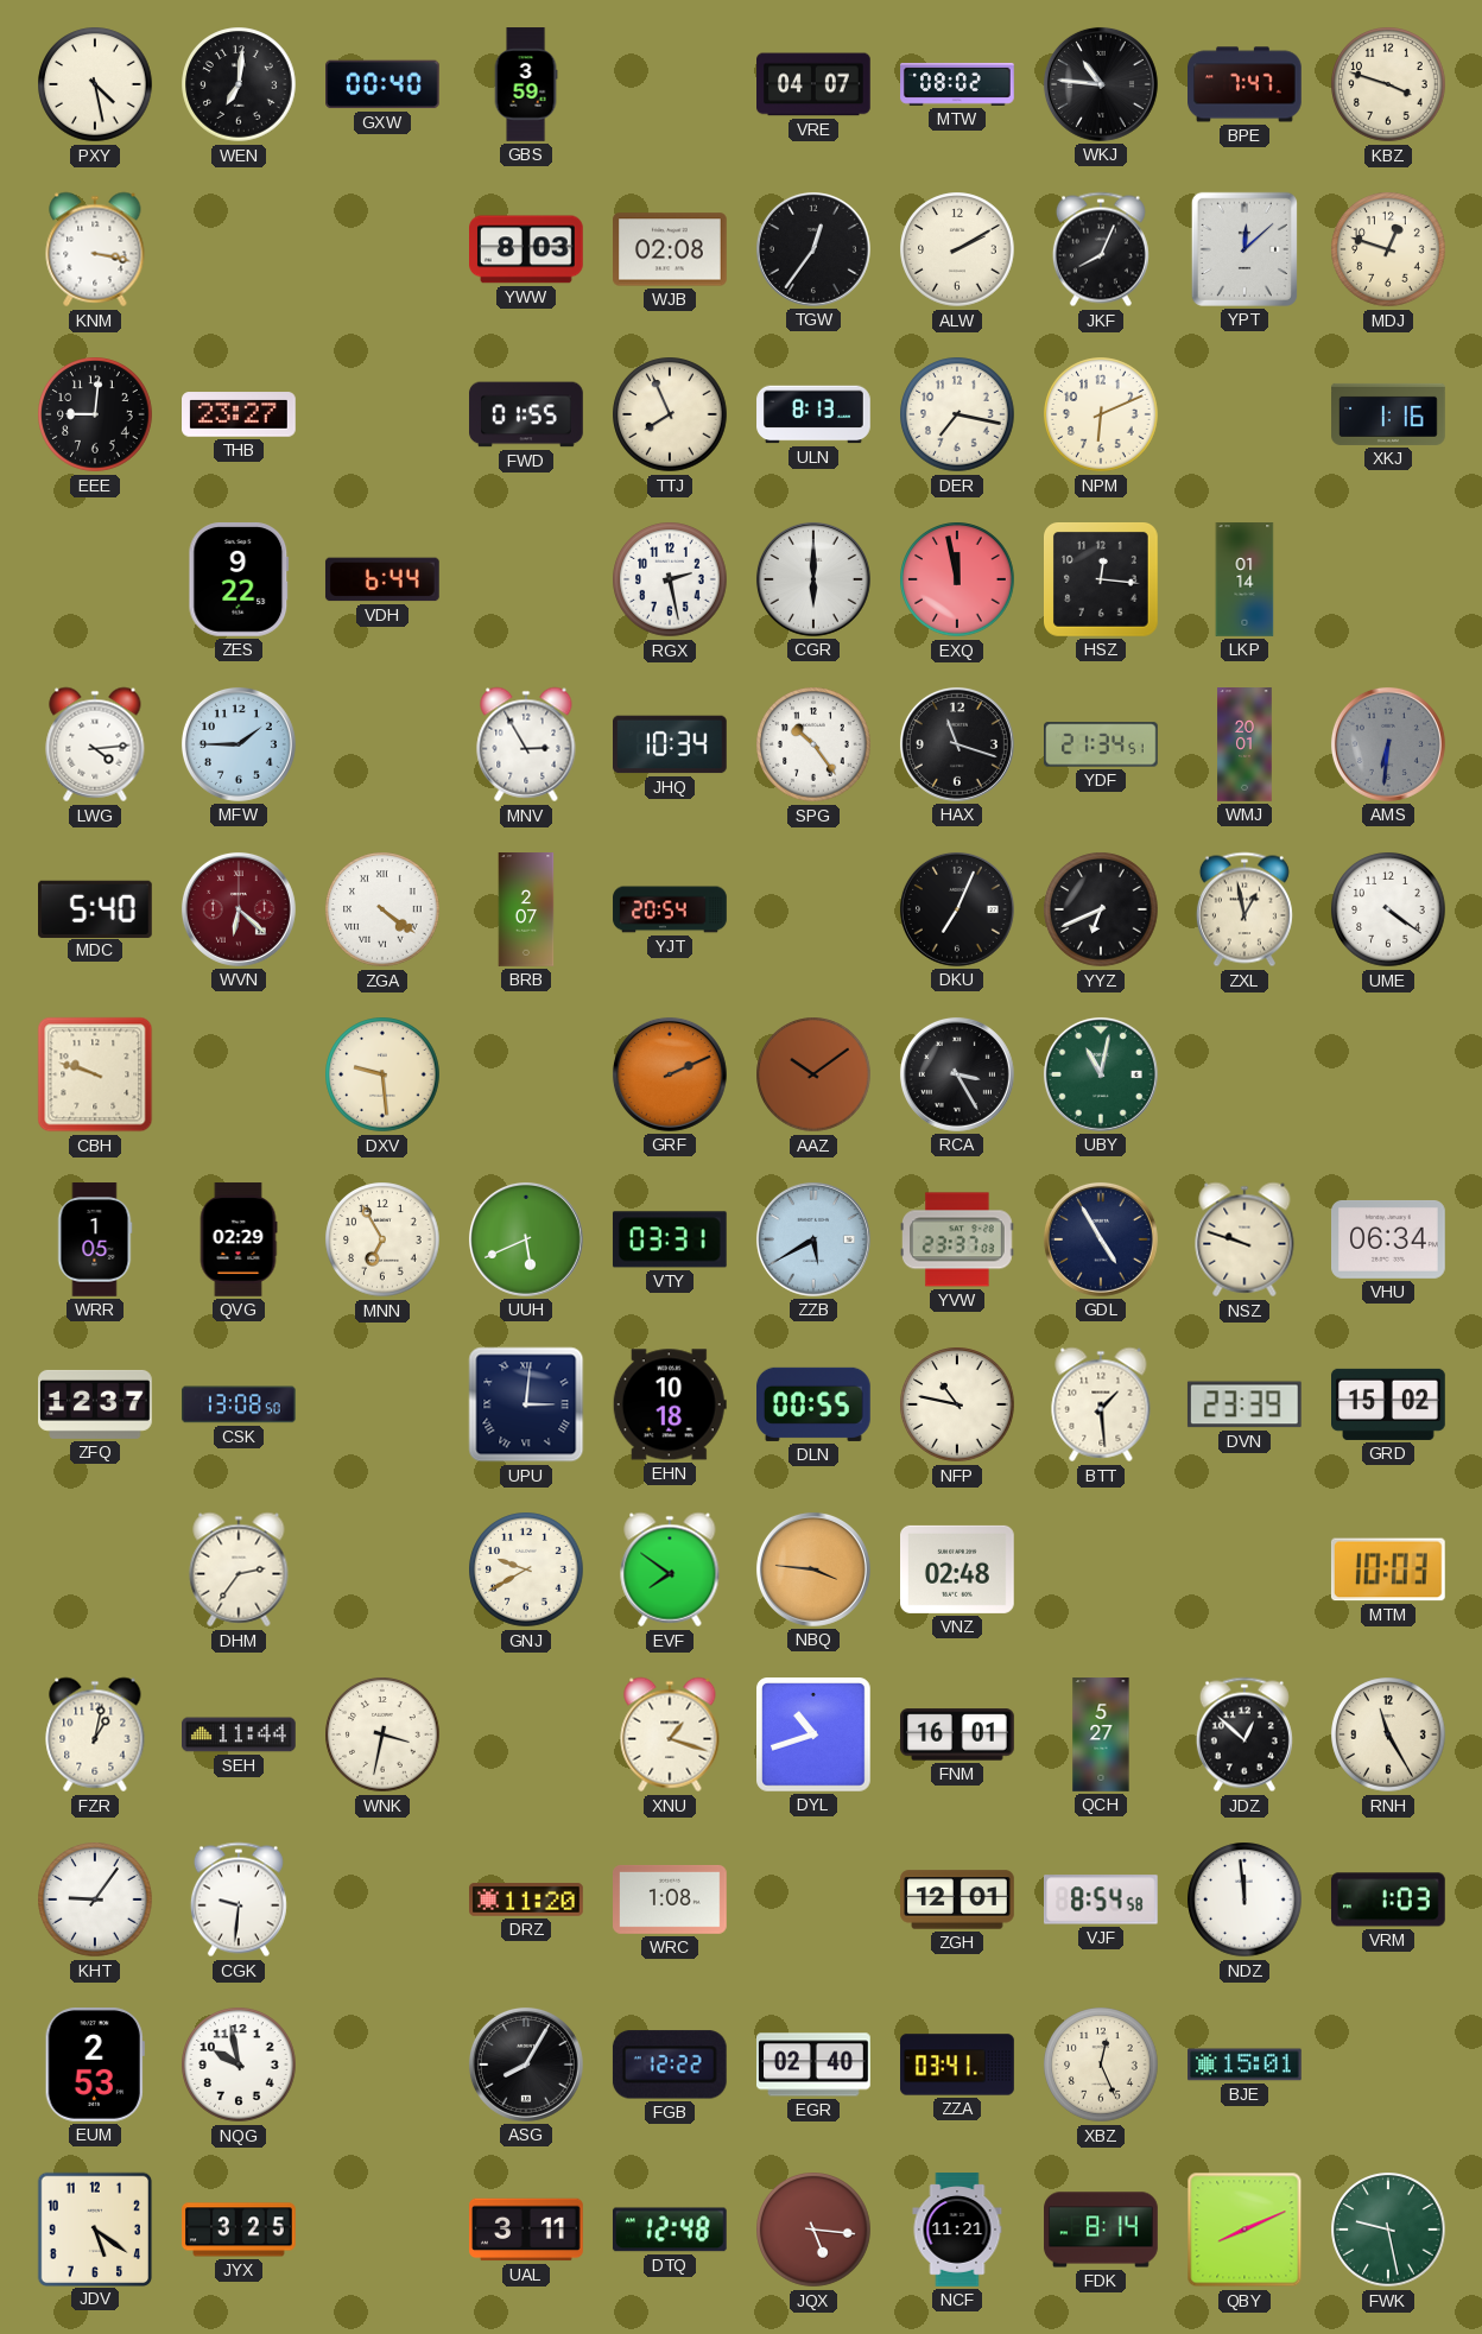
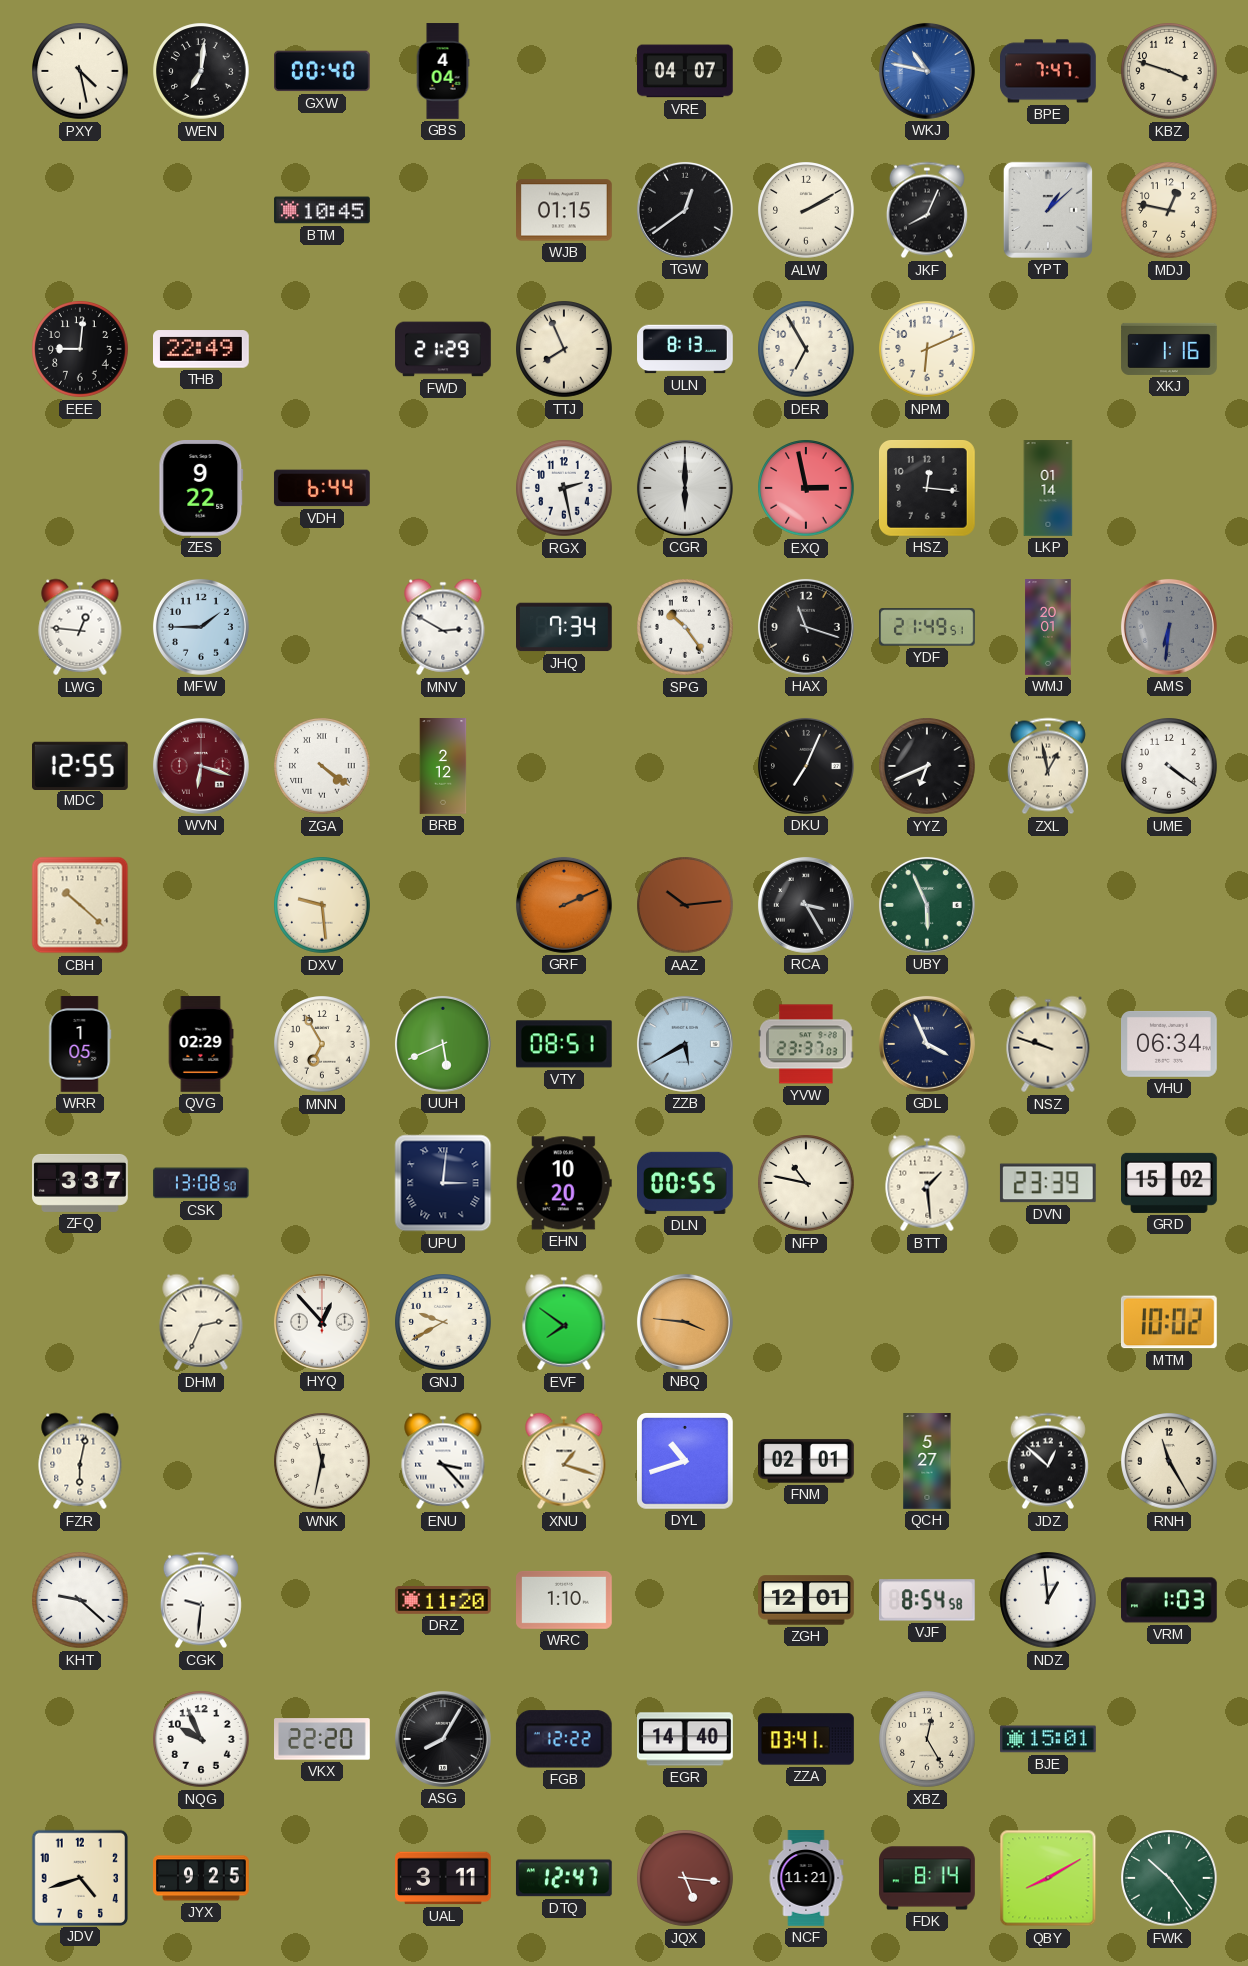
GBS: 3:59 -> 4:04
MTW: 08:02 -> none
WKJ: 10:46 -> 10:47
WKJ dial: black -> blue
KNM: 3:17 -> none
BTM: none -> 10:45
YWW: 8:03 -> none
WJB: 02:08 -> 01:15
TGW: 12:36 -> 12:39
YPT: 12:08 -> 1:08
MDJ: 12:48 -> 12:47
THB: 23:27 -> 22:49
FWD: 01:55 -> 21:29
DER: 7:17 -> 6:55
EXQ: 11:58 -> 2:58
LWG: 4:14 -> 12:46
MNV: 2:55 -> 2:50
JHQ: 10:34 -> 7:34
YDF: 21:34 -> 21:49
MDC: 5:40 -> 12:55
WVN: 6:22 -> 6:18
BRB: 2:07 -> 2:12
YJT: 20:54 -> none
CBH: 9:48 -> 10:22
AAZ: 10:09 -> 10:14
UBY: 11:02 -> 5:56
VTY: 03:31 -> 08:51
GDL: 4:55 -> 3:56
ZFQ: 12:37 -> 3:37
EHN: 10:18 -> 10:20
DHM: 2:36 -> 2:34
HYQ: none -> 12:53
VNZ: 02:48 -> none
MTM: 10:03 -> 10:02
FZR: 1:02 -> 6:02
SEH: 11:44 -> none
WNK: 3:32 -> 11:32
ENU: none -> 3:23
FNM: 16:01 -> 02:01
KHT: 9:06 -> 9:22
WRC: 1:08 -> 1:10
NDZ: 11:59 -> 12:59
EUM: 2:53 -> none
NQG: 9:58 -> 9:56
VKX: none -> 22:20
EGR: 02:40 -> 14:40
XBZ: 12:26 -> 12:25
JDV: 5:21 -> 4:42
JYX: 3:25 -> 9:25
DTQ: 12:48 -> 12:47
QBY: 8:11 -> 8:10
FWK: 9:28 -> 10:24
